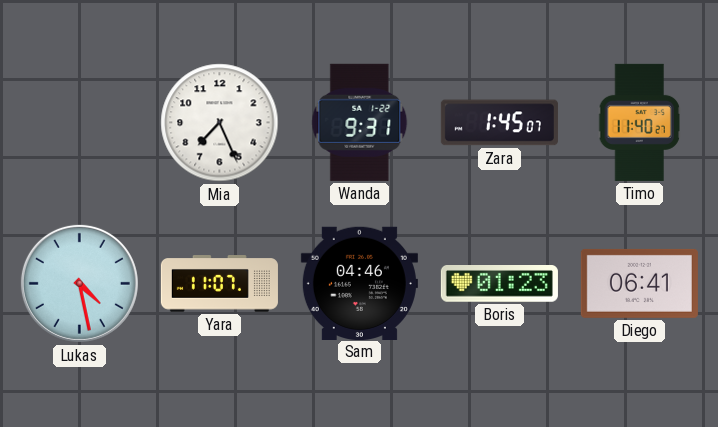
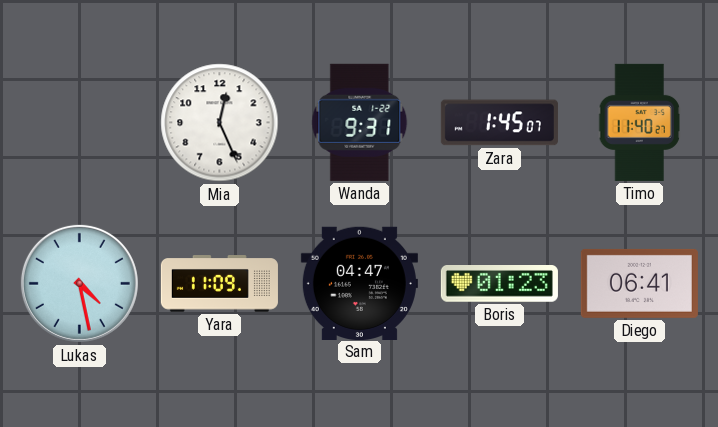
Mia: 7:26 -> 12:26
Yara: 11:07 -> 11:09
Sam: 04:46 -> 04:47
